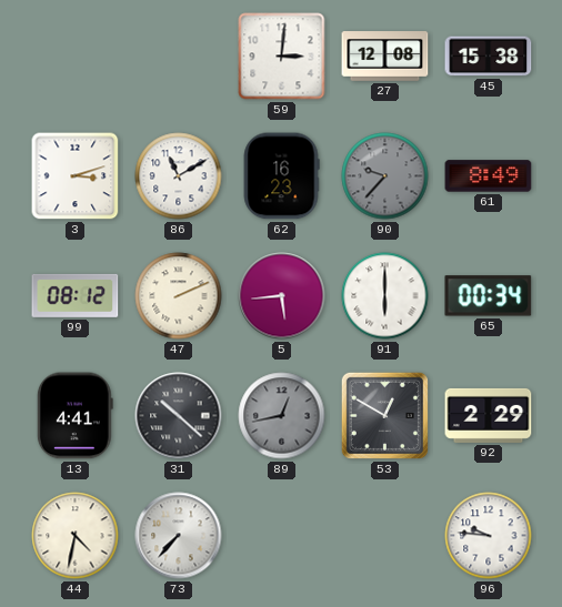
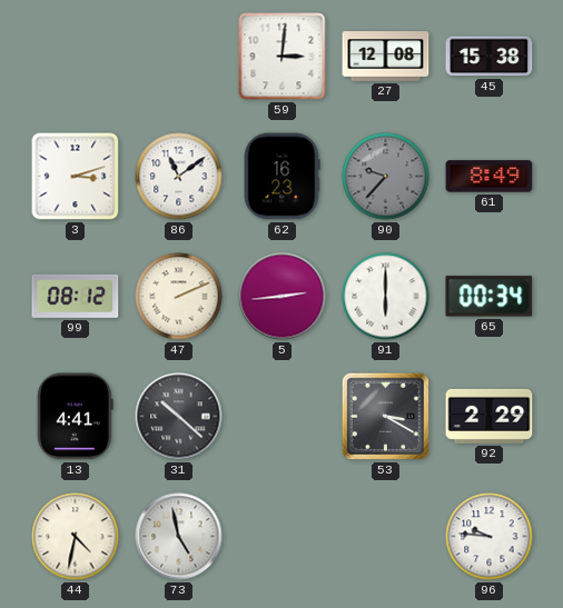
86: 11:10 -> 11:09
5: 5:44 -> 2:44
89: 12:43 -> none
53: 12:50 -> 3:20
73: 7:37 -> 4:58
